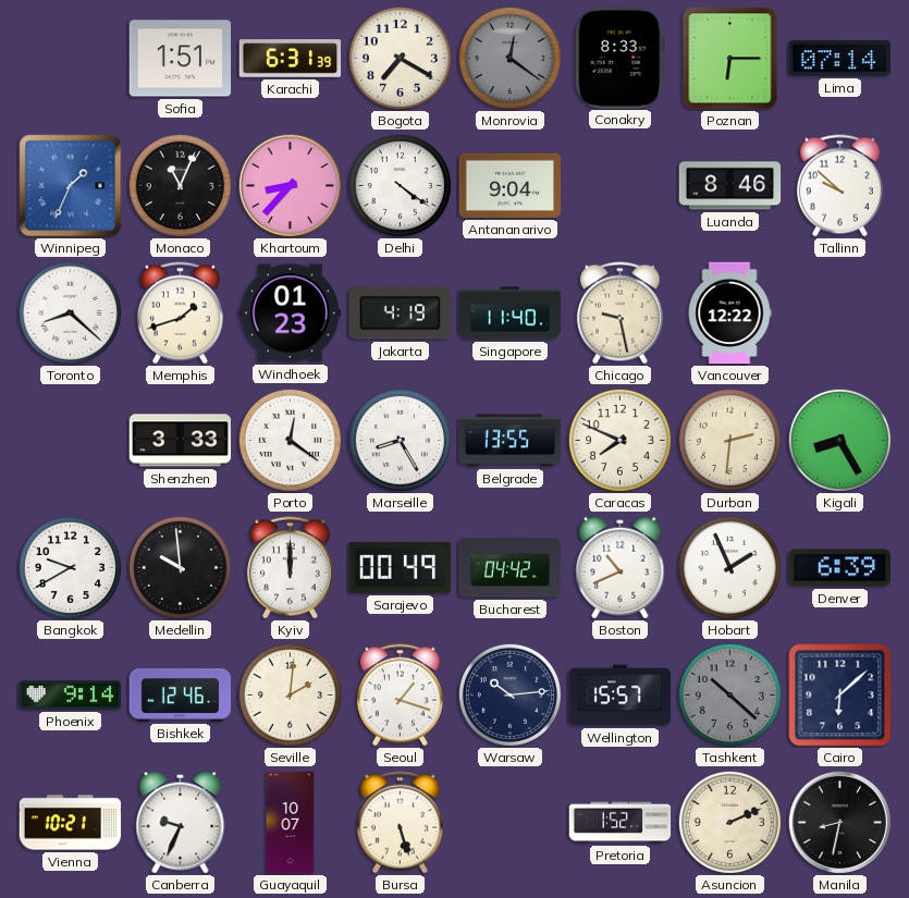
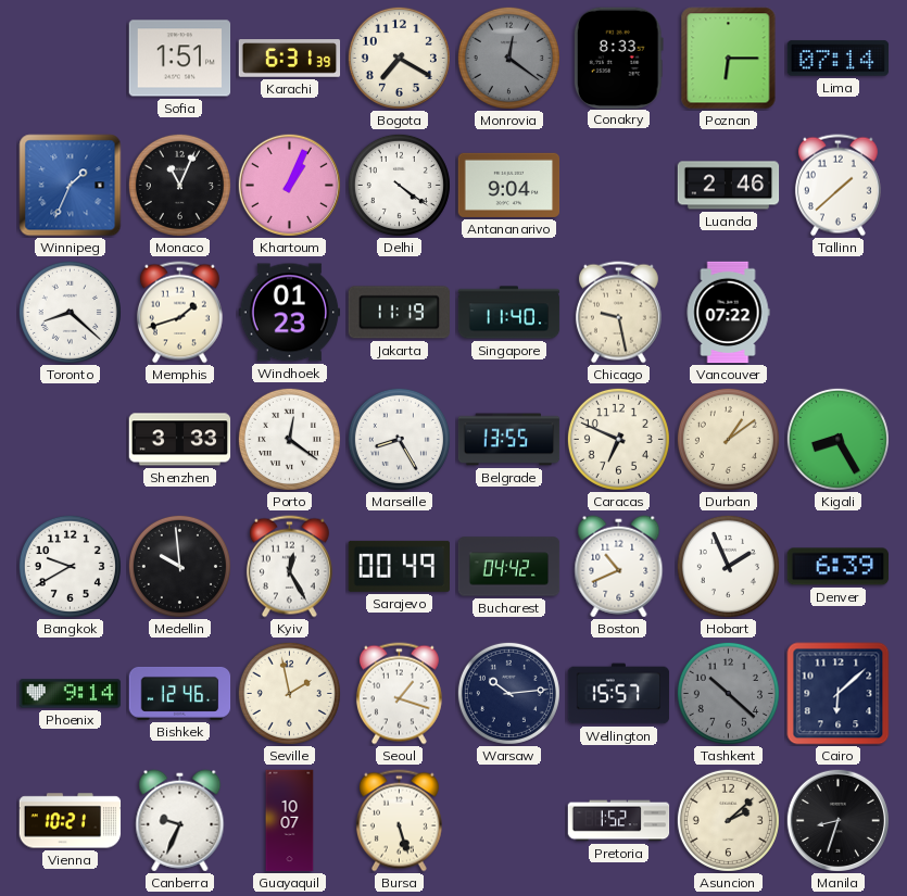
Khartoum: 8:37 -> 1:04
Luanda: 8:46 -> 2:46
Tallinn: 9:52 -> 1:38
Jakarta: 4:19 -> 11:19
Vancouver: 12:22 -> 07:22
Caracas: 7:49 -> 6:49
Durban: 2:31 -> 1:09
Kyiv: 12:00 -> 12:25
Seville: 2:01 -> 1:58
Asuncion: 2:11 -> 2:08
Manila: 8:32 -> 8:33
